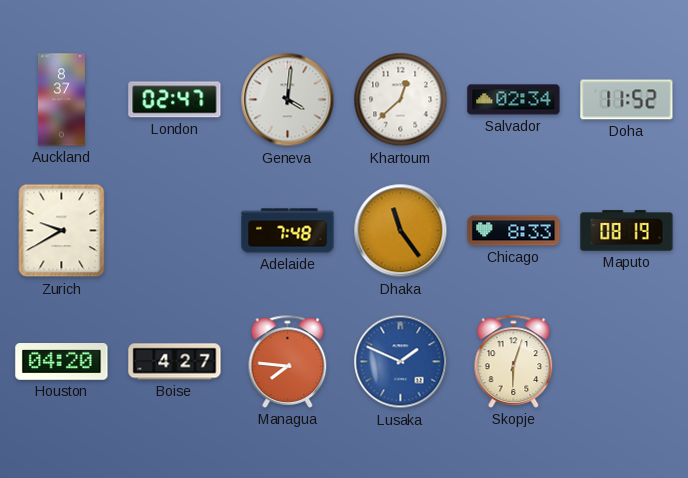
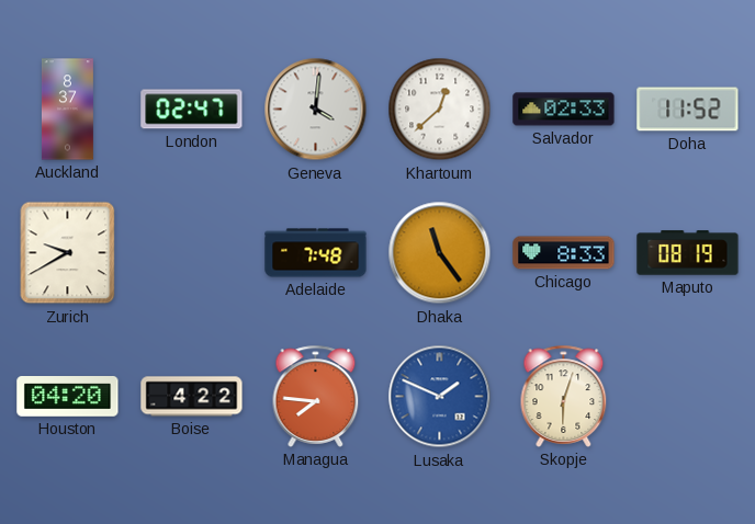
Salvador: 02:34 -> 02:33
Boise: 4:27 -> 4:22
